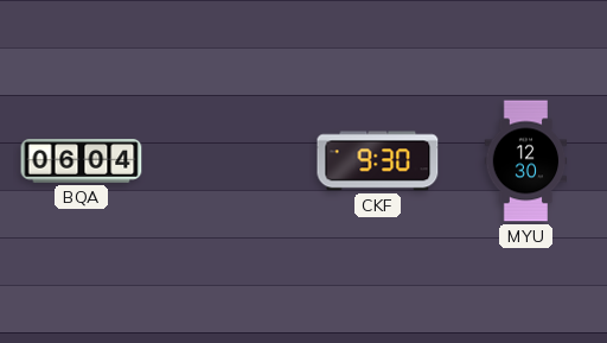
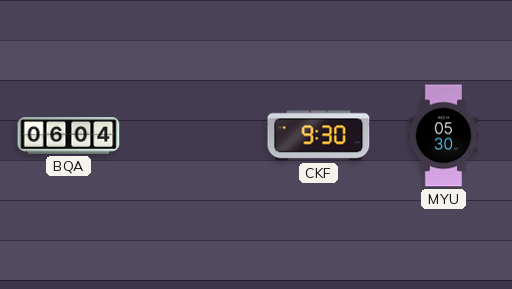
MYU: 12:30 -> 05:30
